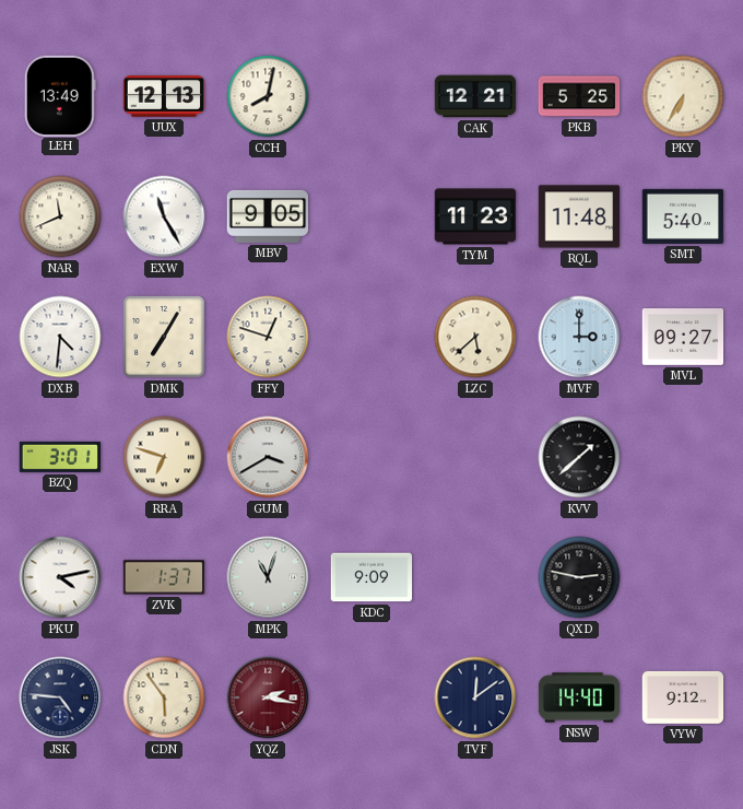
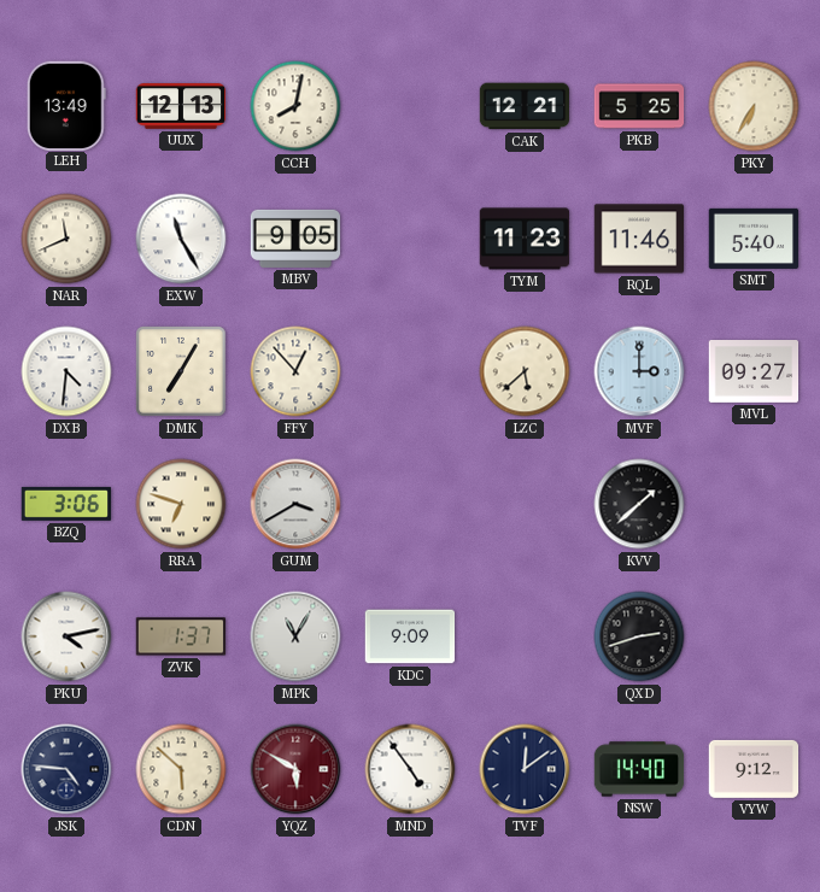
RQL: 11:48 -> 11:46
FFY: 12:48 -> 12:53
BZQ: 3:01 -> 3:06
MPK: 11:03 -> 11:05
QXD: 2:47 -> 2:42
CDN: 5:54 -> 5:52
YQZ: 2:17 -> 5:50
MND: none -> 4:54
